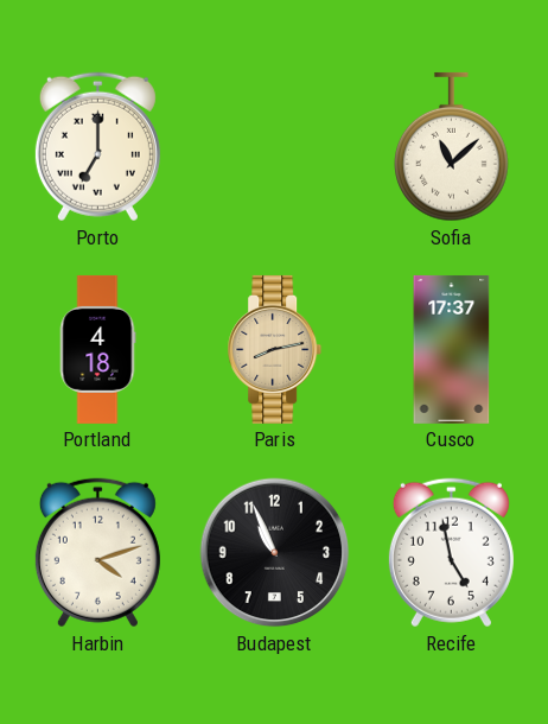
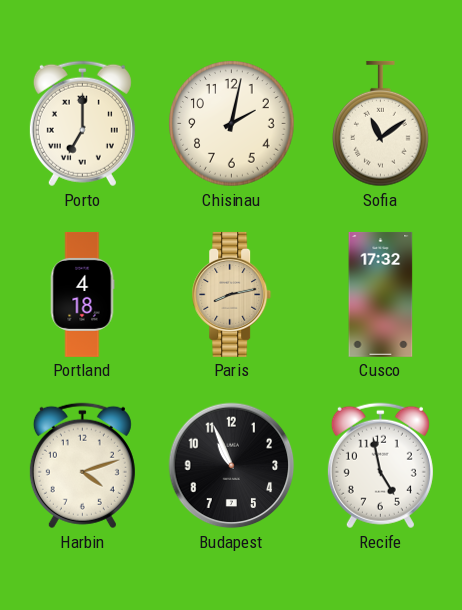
Chisinau: none -> 2:02
Sofia: 11:08 -> 11:09
Cusco: 17:37 -> 17:32
